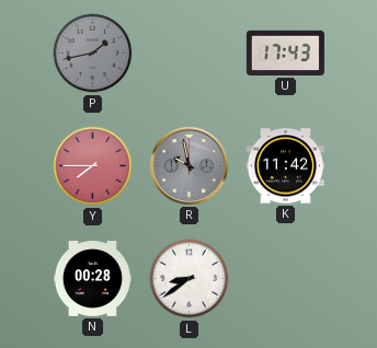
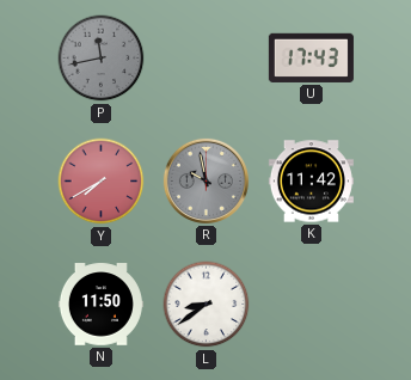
P: 1:43 -> 11:43
Y: 7:45 -> 7:40
N: 00:28 -> 11:50
